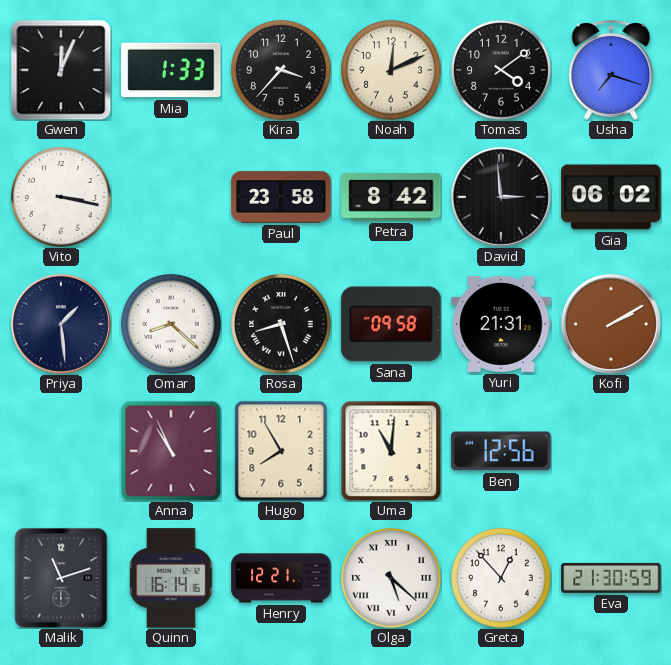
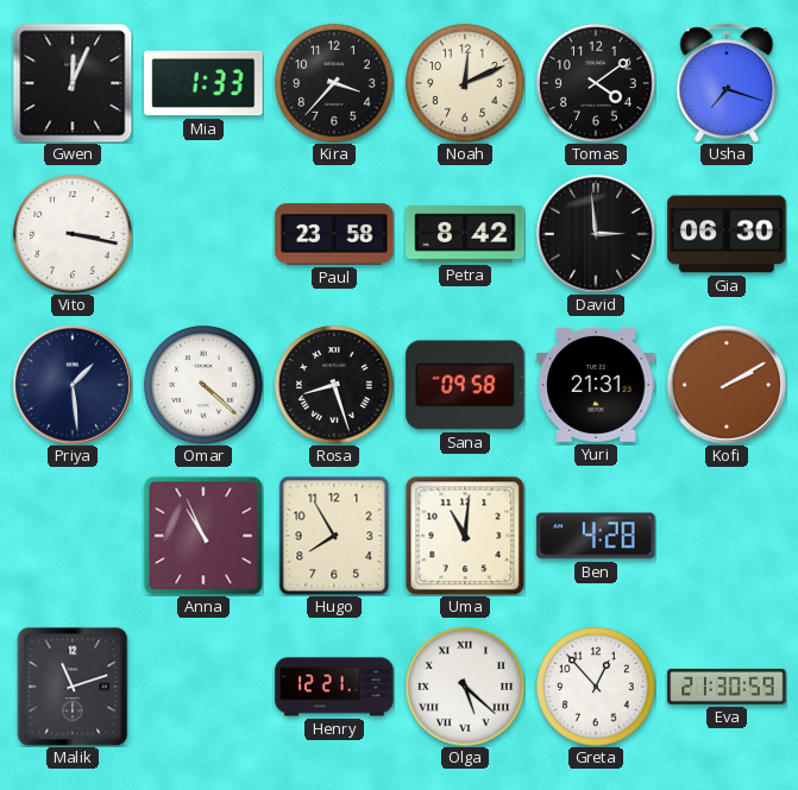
Gia: 06:02 -> 06:30
Omar: 8:22 -> 4:22
Ben: 12:56 -> 4:28
Quinn: 16:14 -> none
